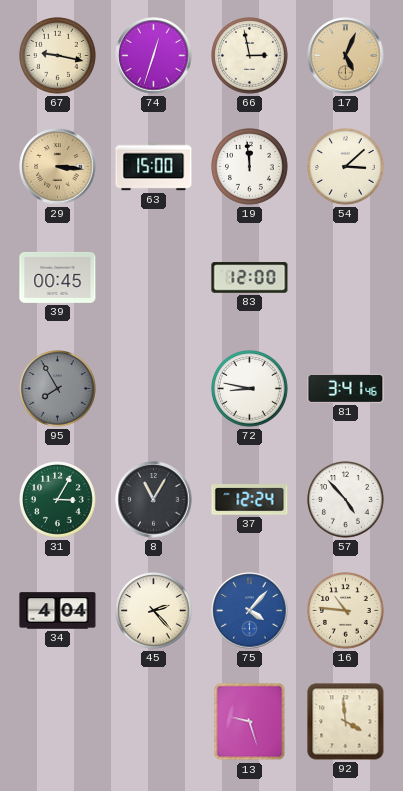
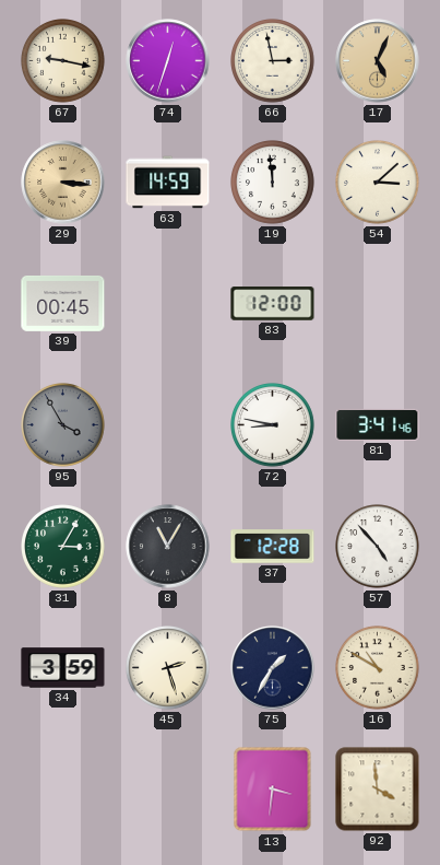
63: 15:00 -> 14:59
95: 7:55 -> 3:55
37: 12:24 -> 12:28
34: 4:04 -> 3:59
45: 2:23 -> 2:27
75: 4:07 -> 1:35
75 dial: blue -> navy
16: 10:46 -> 10:50
13: 9:27 -> 3:31
